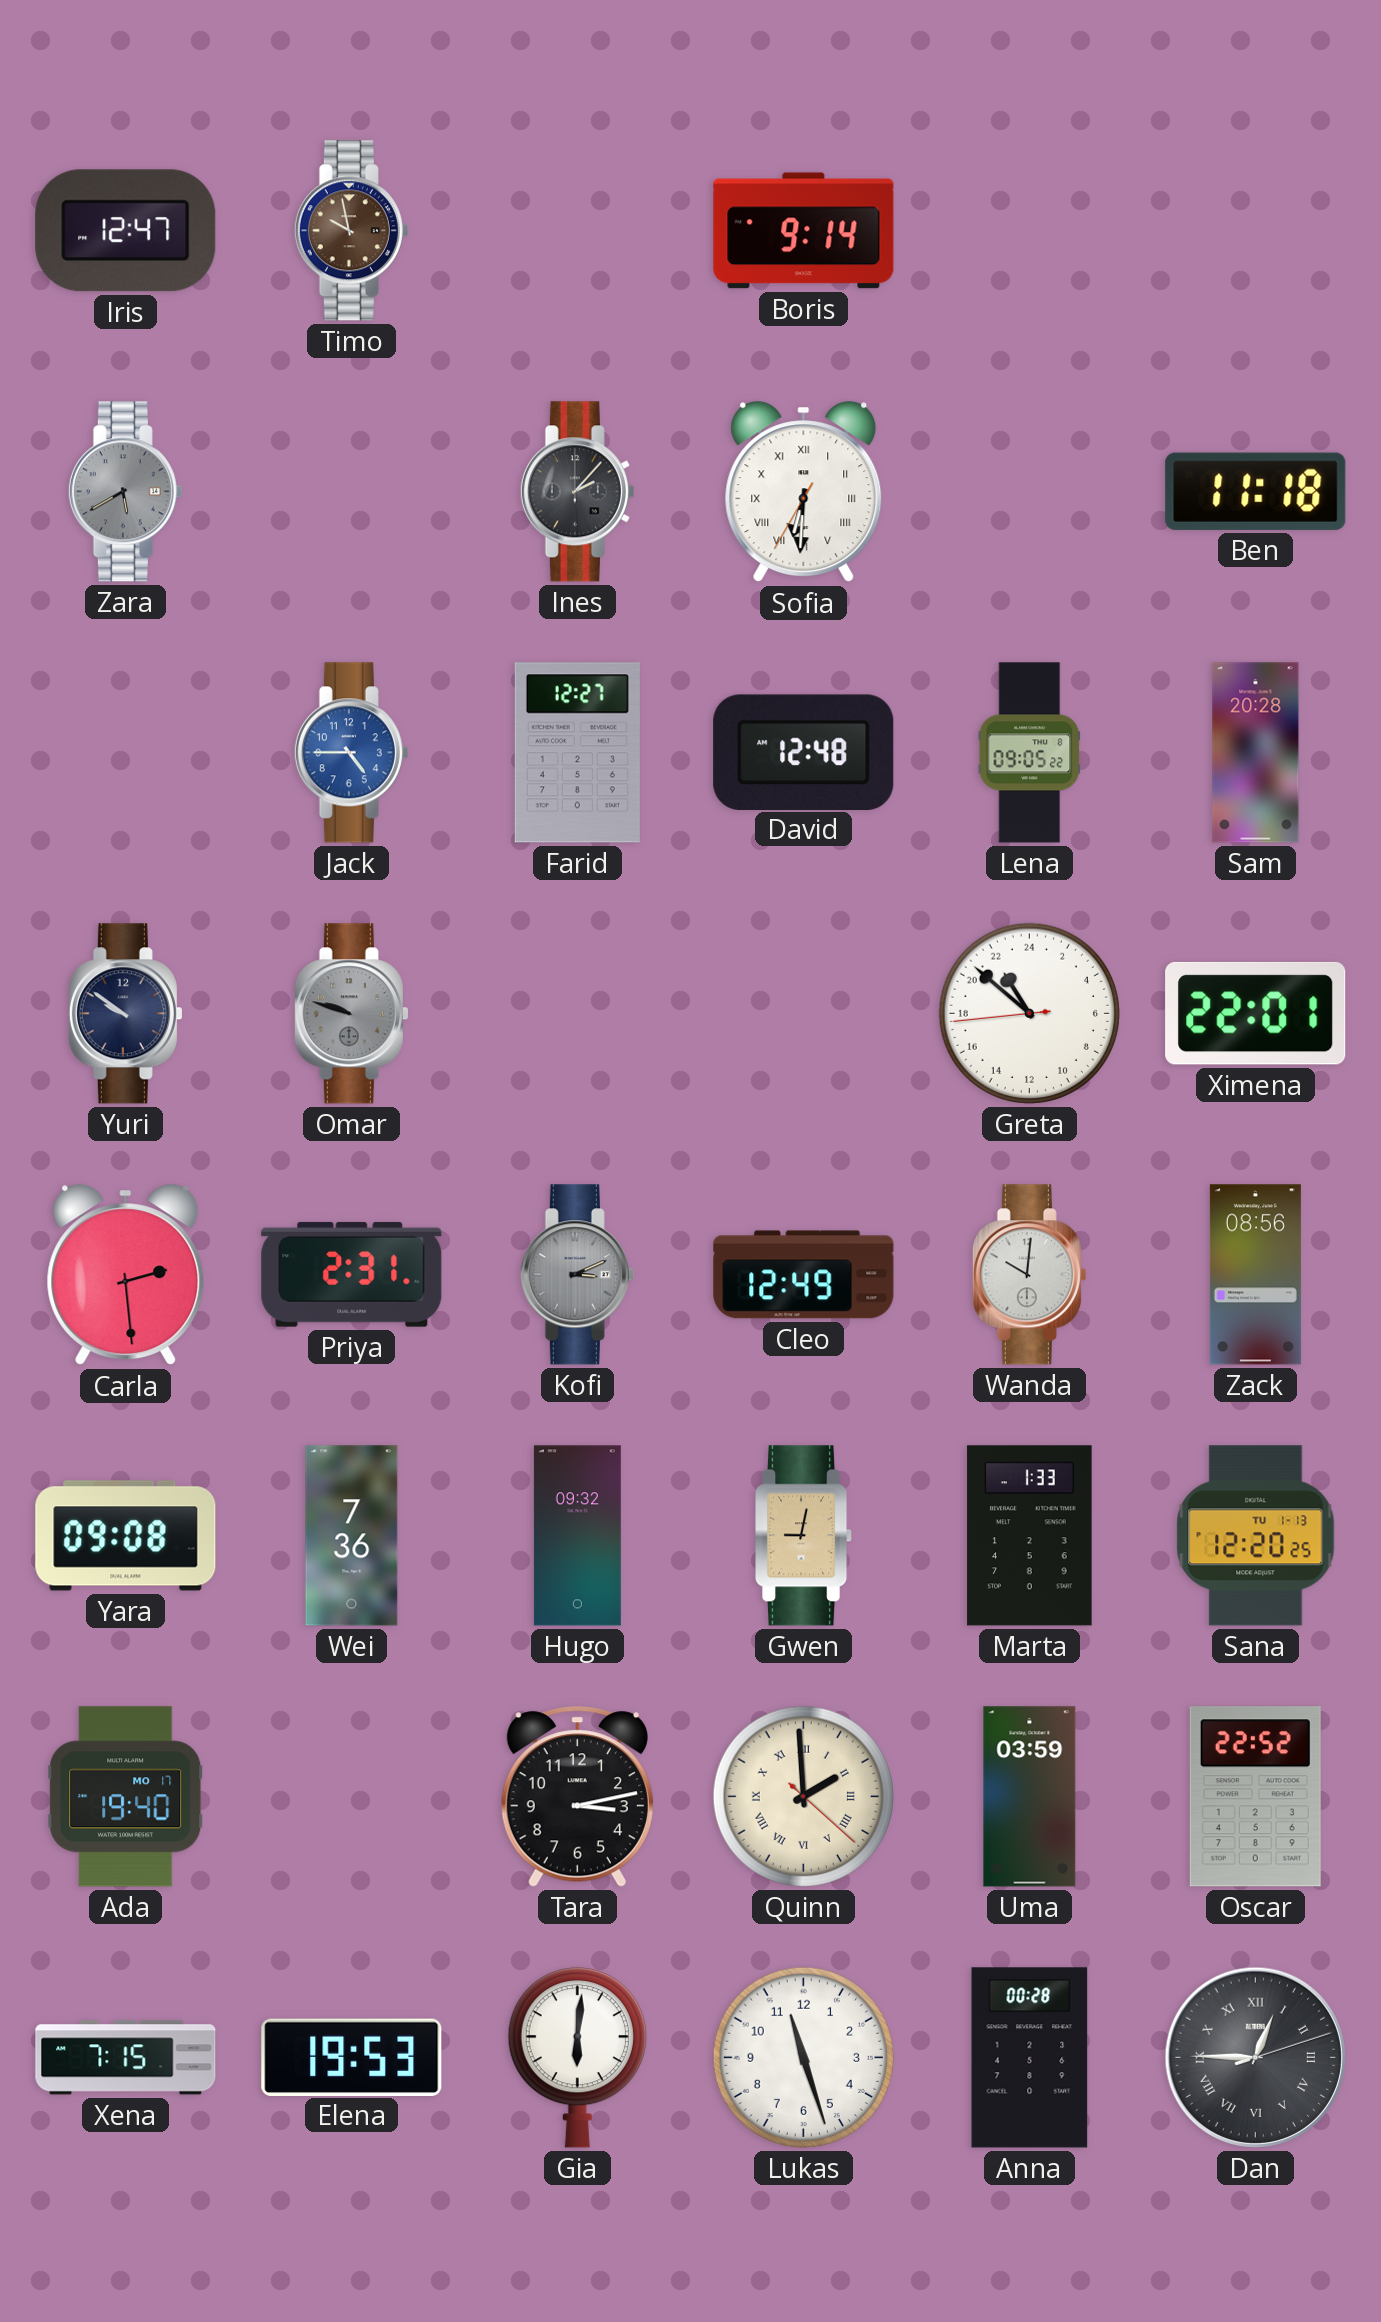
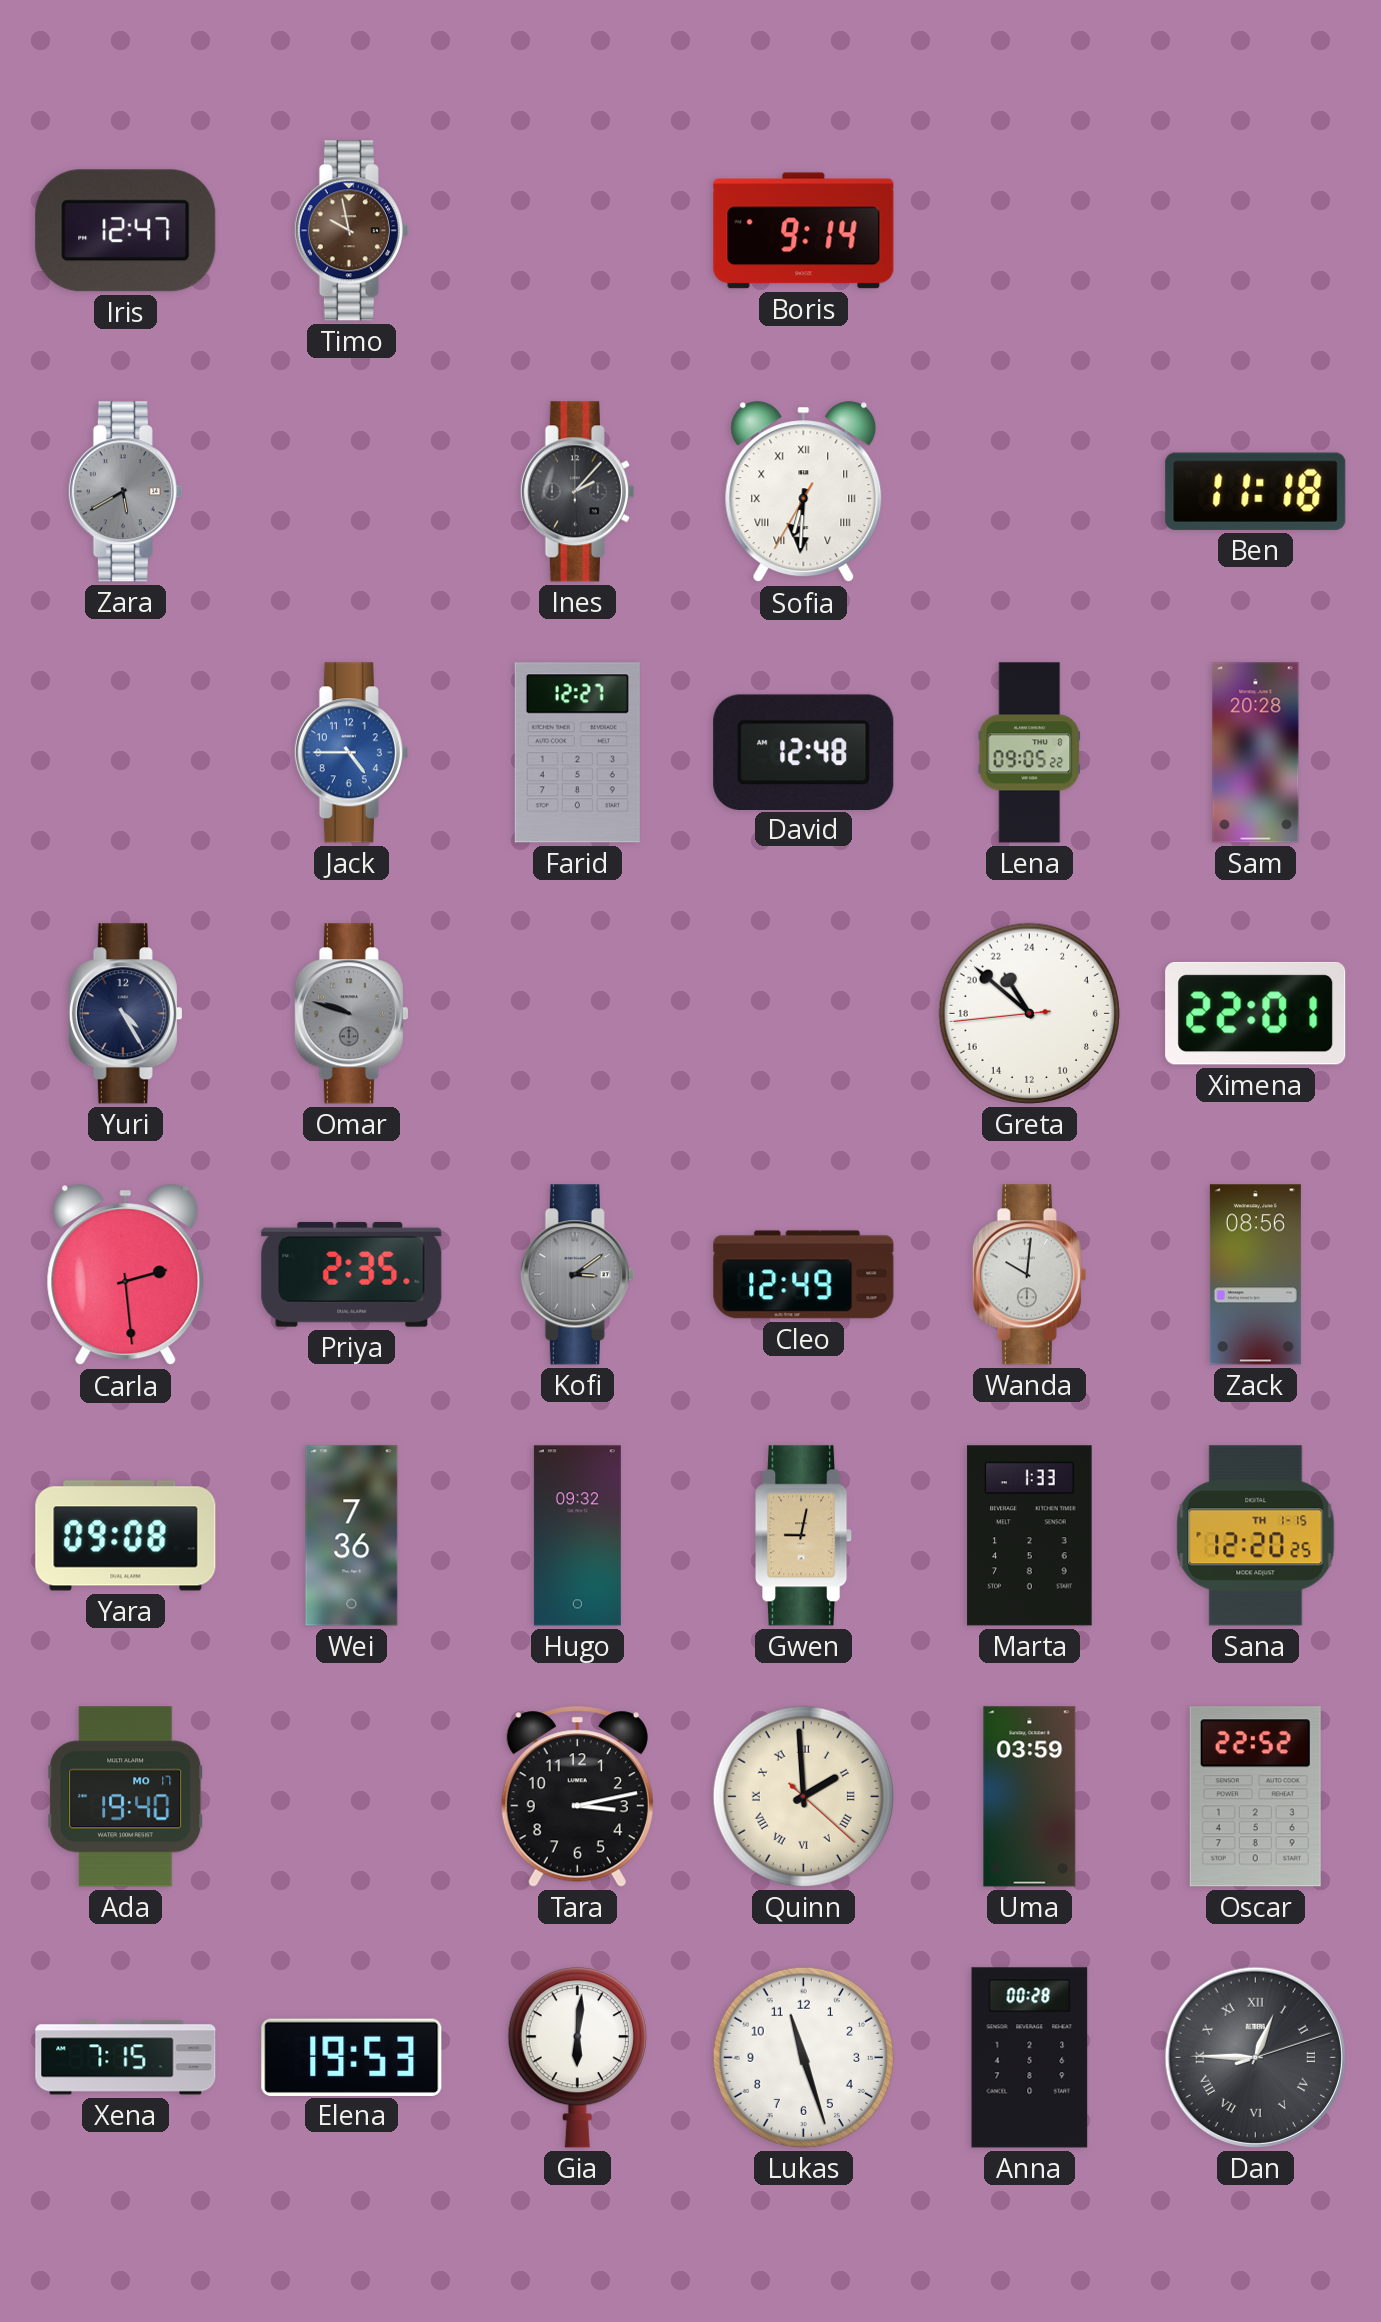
Yuri: 9:51 -> 4:25
Priya: 2:31 -> 2:35
Kofi: 3:11 -> 3:09
Sana date: TU 1-13 -> TH 1-15
